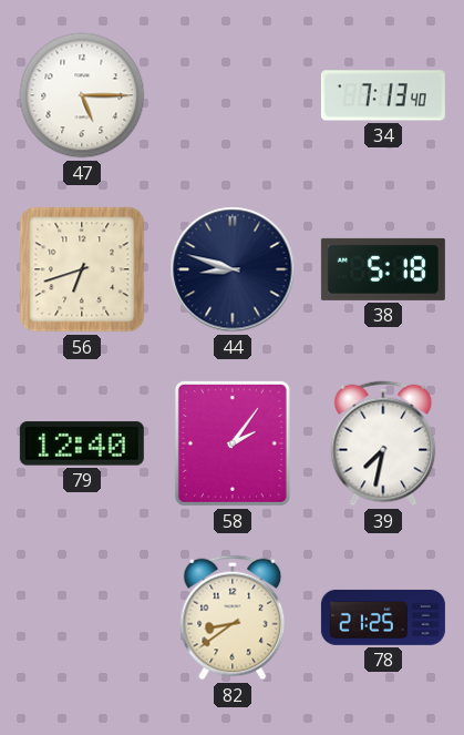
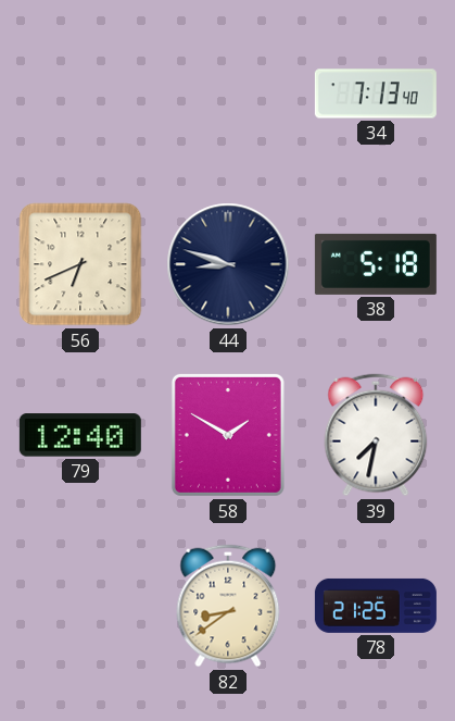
47: 5:15 -> none
56: 6:42 -> 6:41
58: 2:06 -> 1:50
